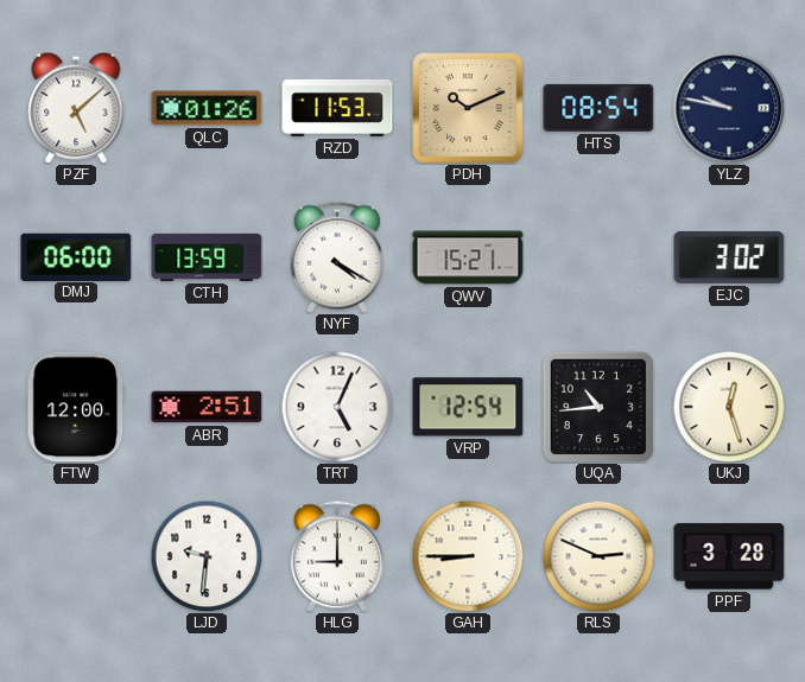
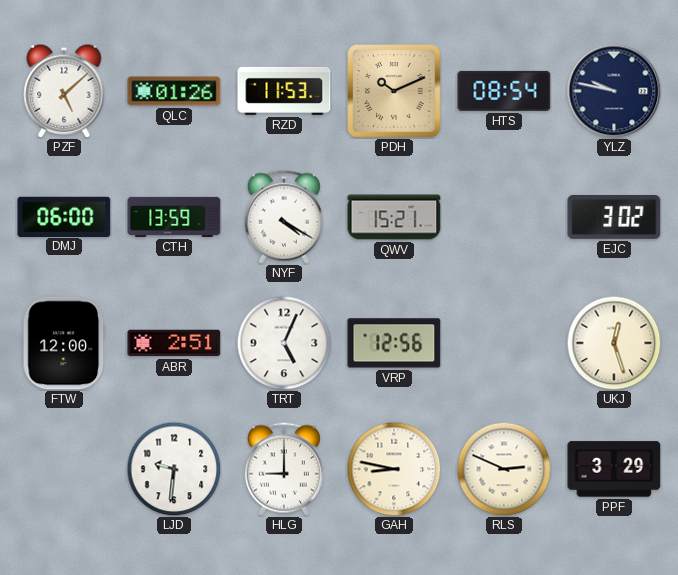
VRP: 12:54 -> 12:56
UQA: 10:44 -> none
GAH: 8:45 -> 8:47
PPF: 3:28 -> 3:29
